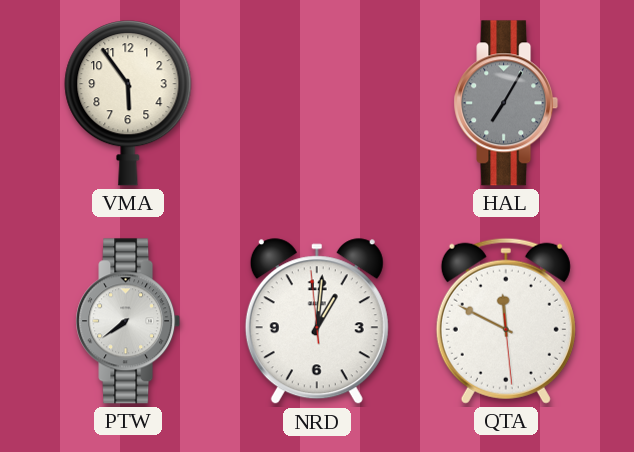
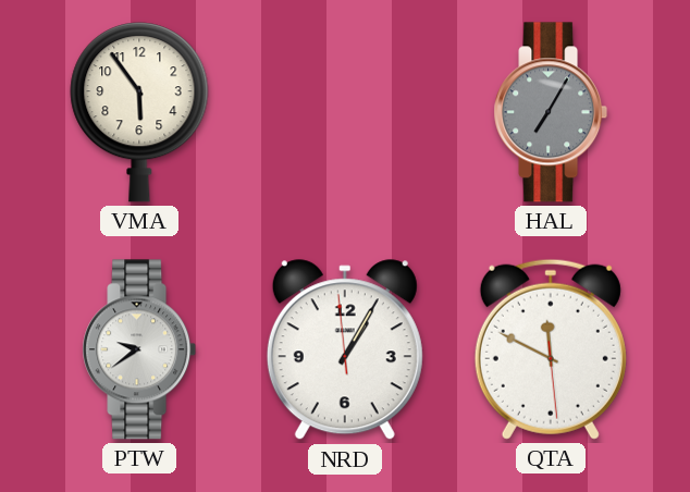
PTW: 7:39 -> 9:39
NRD: 1:00 -> 1:04
